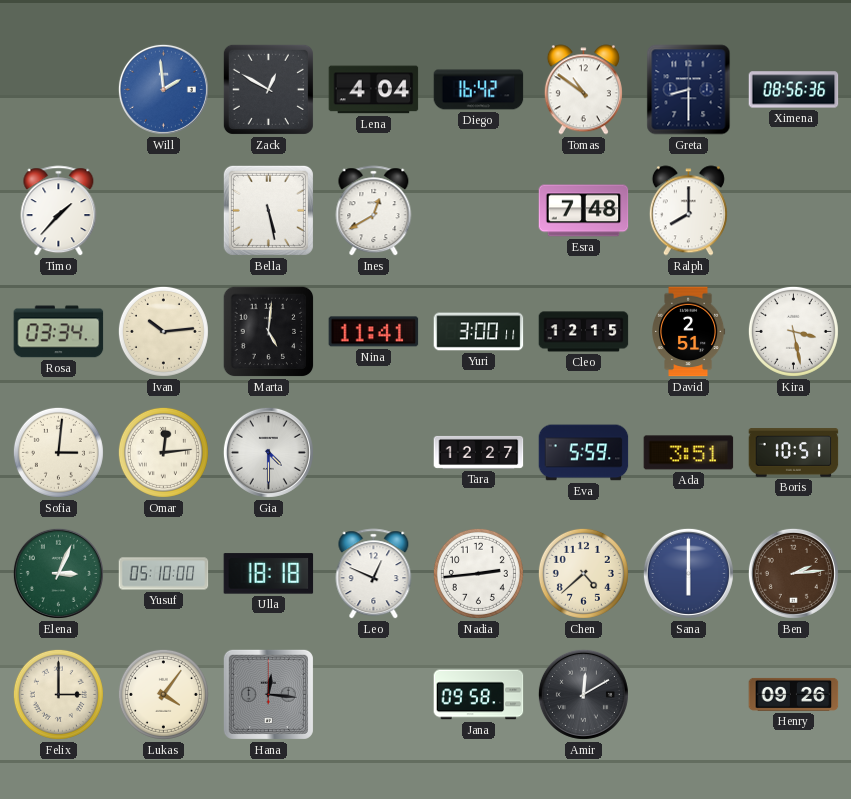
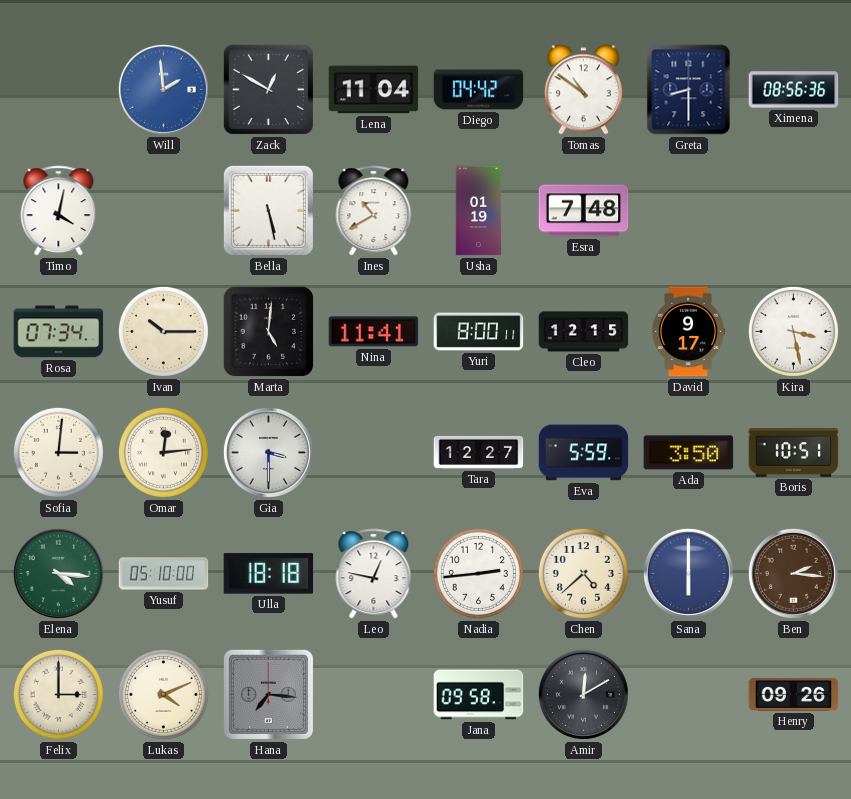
Lena: 4:04 -> 11:04
Diego: 16:42 -> 04:42
Timo: 1:37 -> 4:02
Ines: 12:40 -> 10:40
Usha: none -> 01:19
Ralph: 8:00 -> none
Rosa: 03:34 -> 07:34
Ivan: 10:14 -> 10:15
Yuri: 3:00 -> 8:00
David: 2:51 -> 9:17
Gia: 4:30 -> 3:30
Ada: 3:51 -> 3:50
Elena: 3:04 -> 4:16
Leo: 12:49 -> 12:47
Ben: 2:14 -> 2:16
Lukas: 4:06 -> 4:11
Hana: 12:16 -> 7:16
